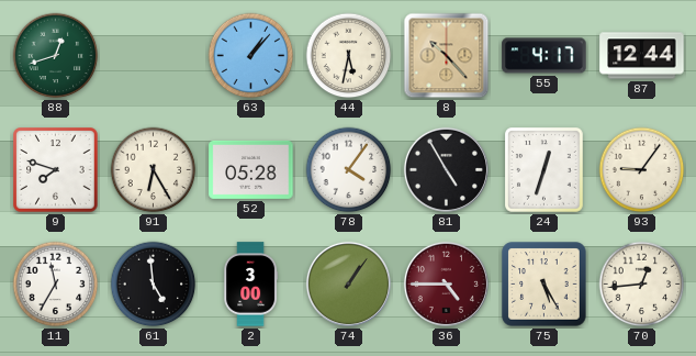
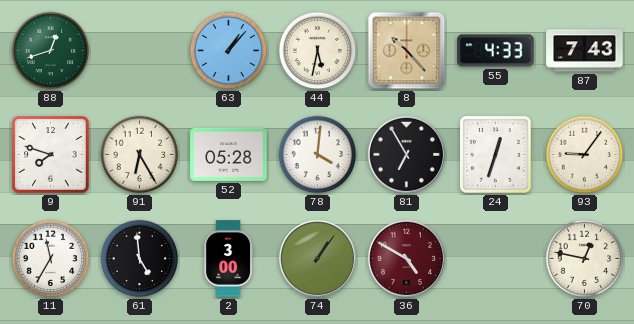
55: 4:17 -> 4:33
87: 12:44 -> 7:43
78: 4:06 -> 4:01
81: 4:55 -> 6:55
36: 4:45 -> 4:50
75: 5:25 -> none
70: 12:44 -> 12:47
